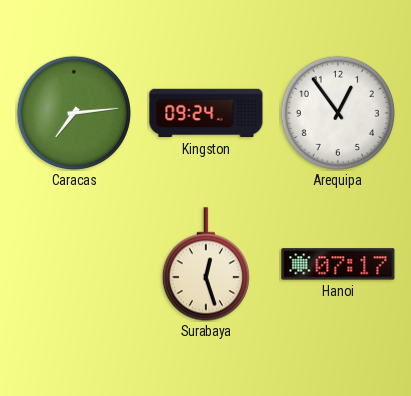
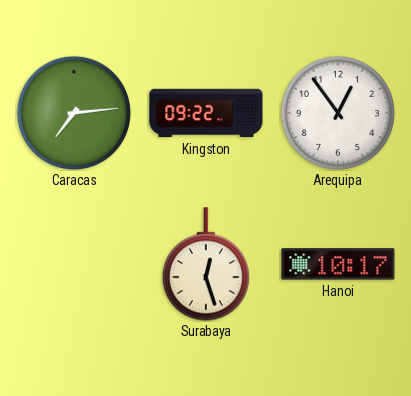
Kingston: 09:24 -> 09:22
Hanoi: 07:17 -> 10:17
